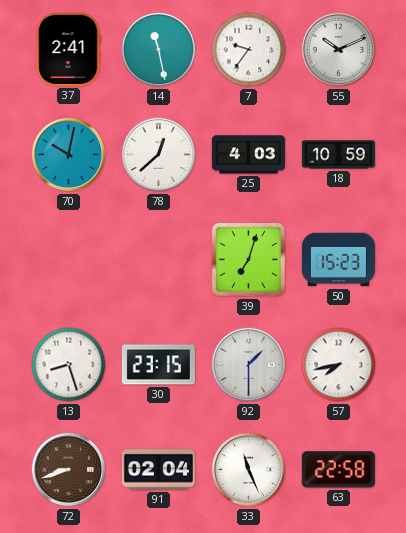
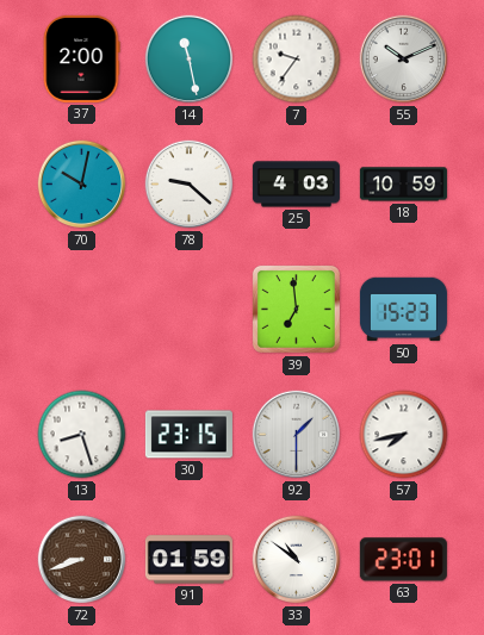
37: 2:41 -> 2:00
78: 12:38 -> 9:22
39: 7:03 -> 6:59
91: 02:04 -> 01:59
33: 11:26 -> 10:51
63: 22:58 -> 23:01
